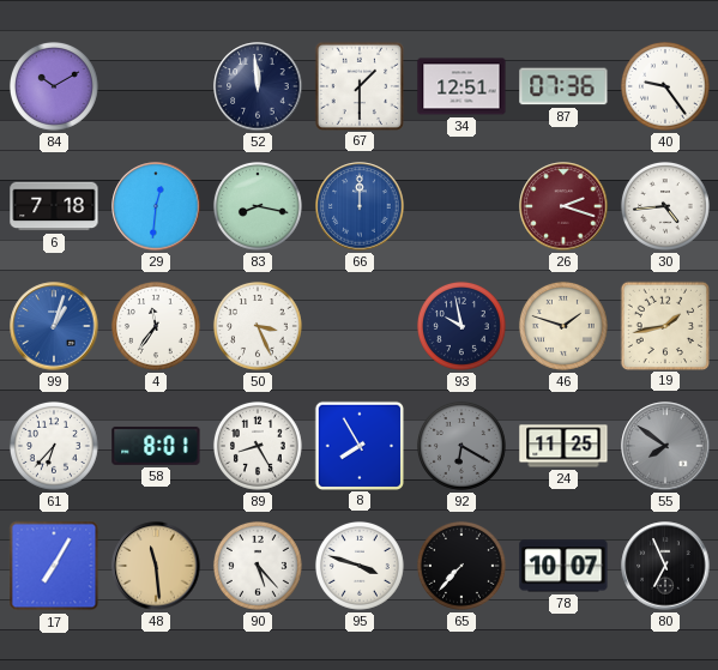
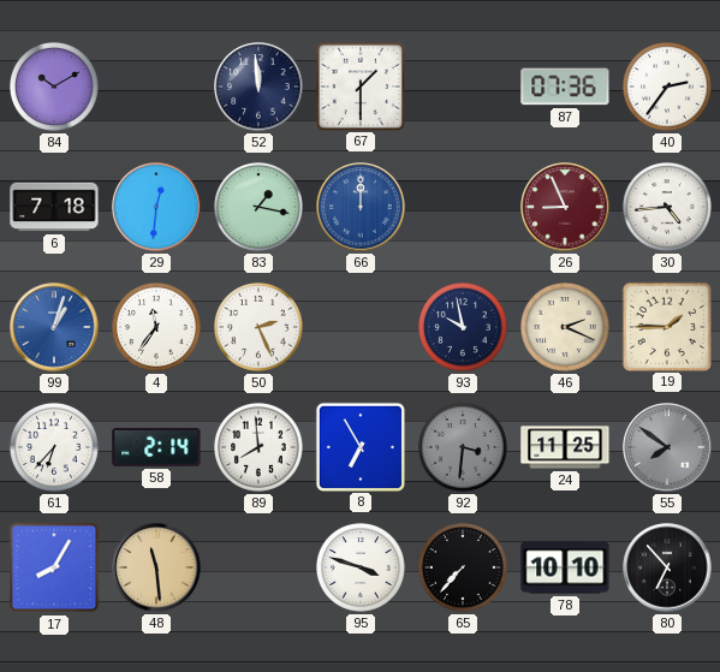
34: 12:51 -> none
40: 9:24 -> 2:36
83: 8:17 -> 1:17
26: 2:18 -> 8:56
50: 3:26 -> 2:26
46: 1:48 -> 2:19
19: 1:43 -> 1:45
58: 8:01 -> 2:14
89: 8:25 -> 7:59
8: 7:55 -> 6:55
92: 6:20 -> 3:31
17: 7:05 -> 8:05
90: 5:23 -> none
78: 10:07 -> 10:10
80: 6:56 -> 6:53
